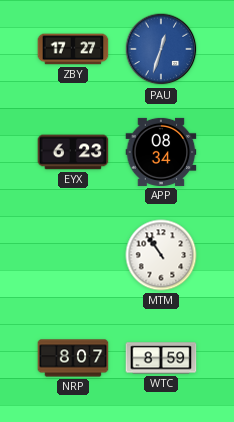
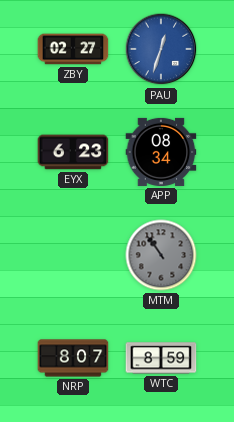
ZBY: 17:27 -> 02:27
MTM dial: white -> grey
